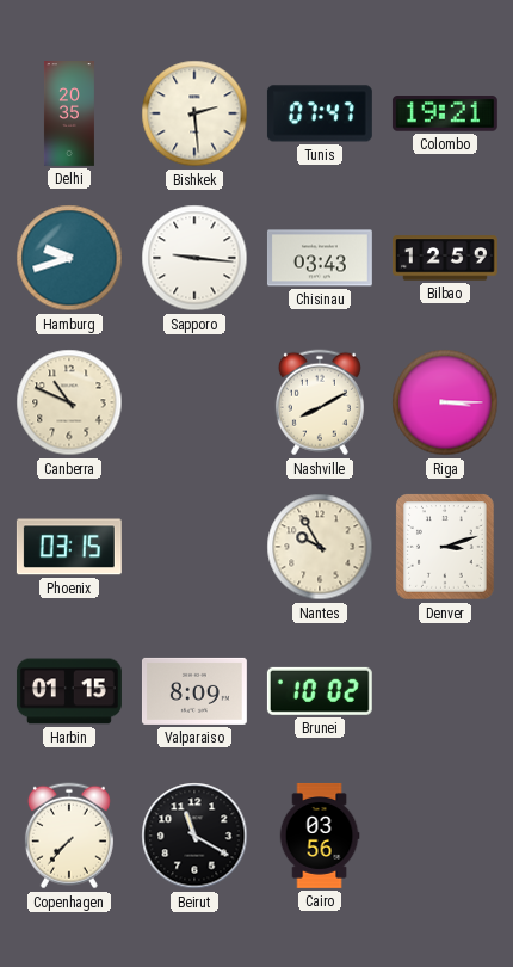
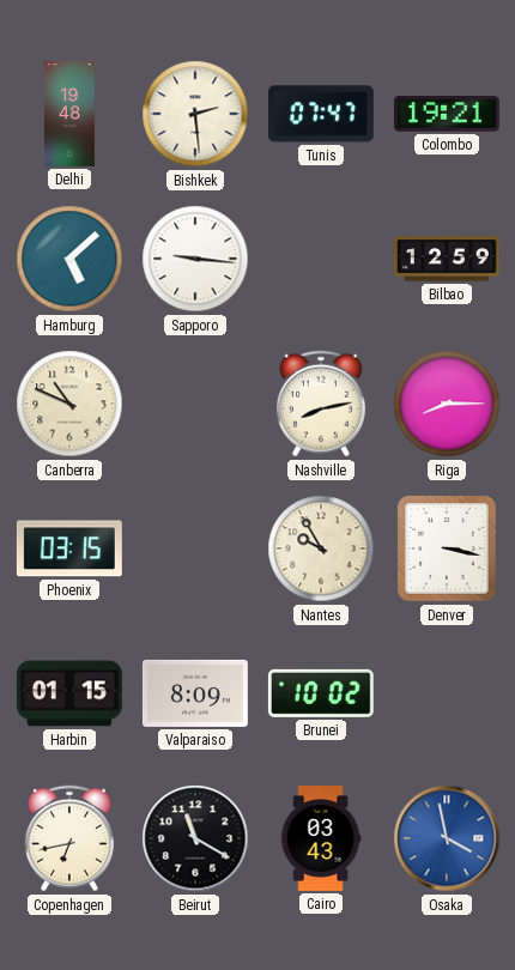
Delhi: 20:35 -> 19:48
Hamburg: 9:42 -> 5:08
Chisinau: 03:43 -> none
Nashville: 8:10 -> 8:13
Riga: 3:15 -> 8:15
Denver: 3:12 -> 3:17
Copenhagen: 7:37 -> 6:43
Cairo: 03:56 -> 03:43
Osaka: none -> 3:58
